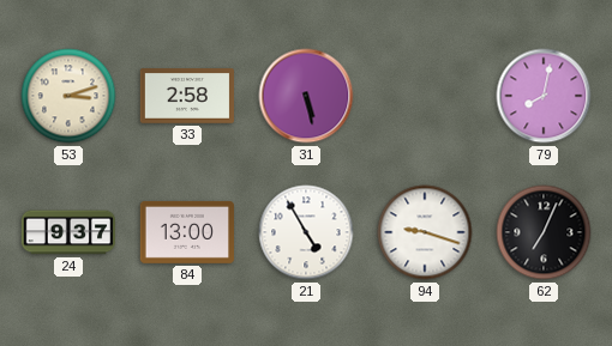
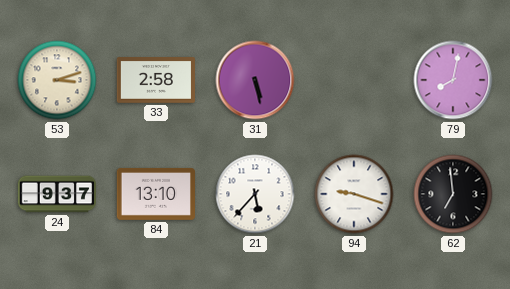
84: 13:00 -> 13:10
21: 4:55 -> 5:37
62: 7:04 -> 6:59
